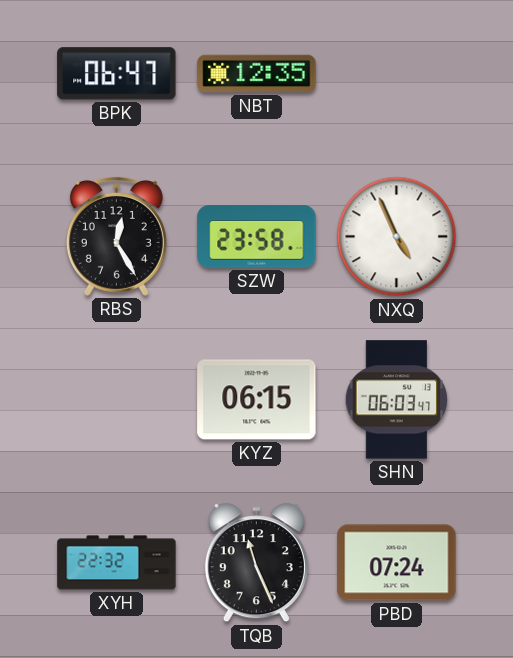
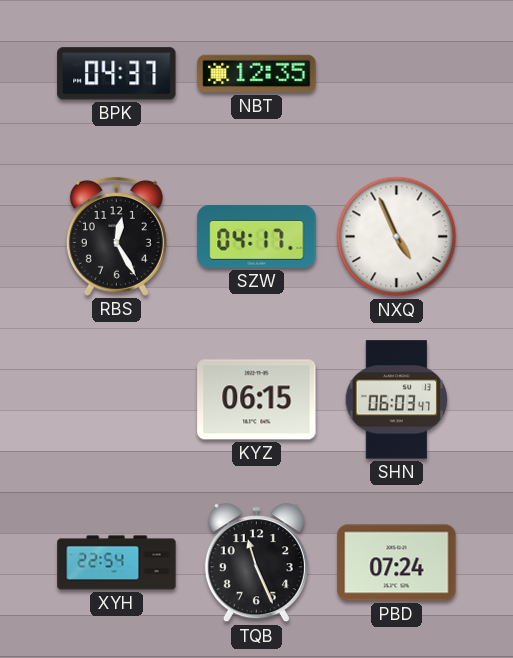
BPK: 06:47 -> 04:37
SZW: 23:58 -> 04:17
XYH: 22:32 -> 22:54
